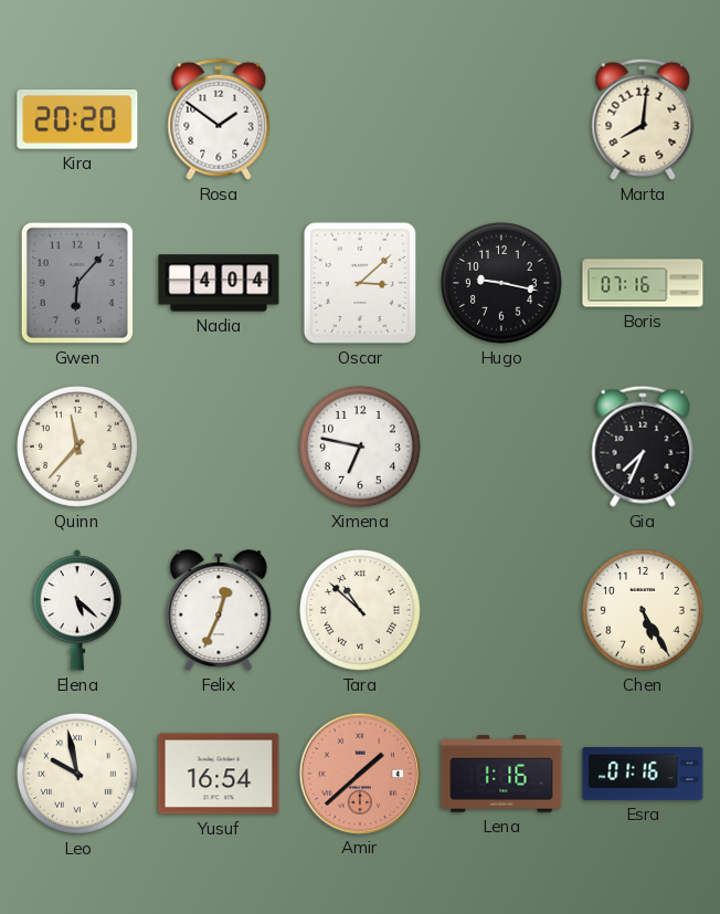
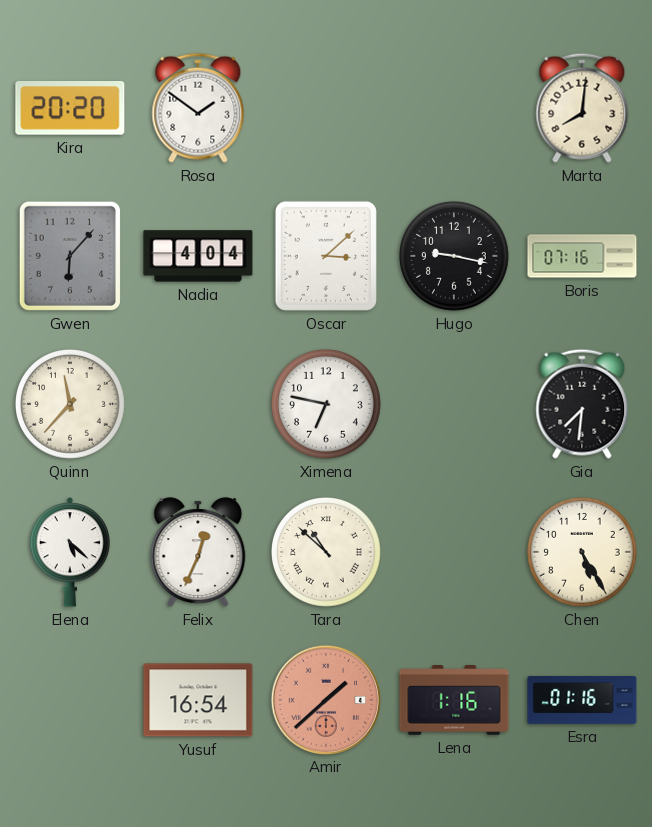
Gia: 7:34 -> 7:31
Leo: 9:58 -> none
